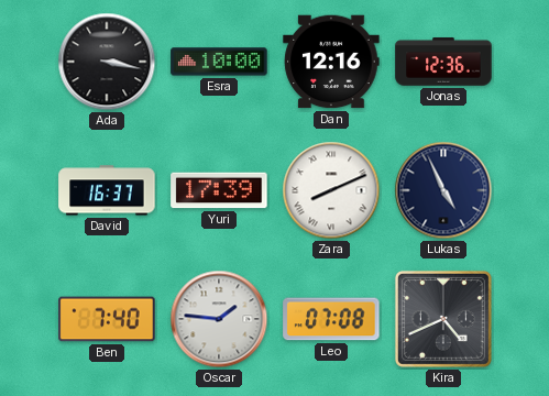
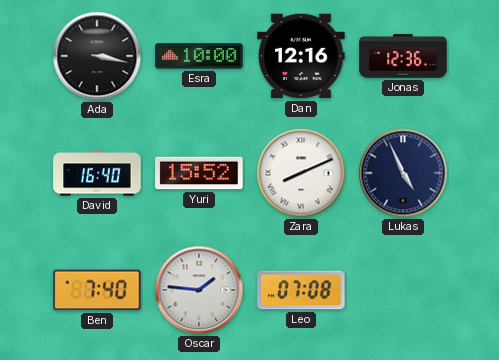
David: 16:37 -> 16:40
Yuri: 17:39 -> 15:52
Kira: 4:41 -> none
